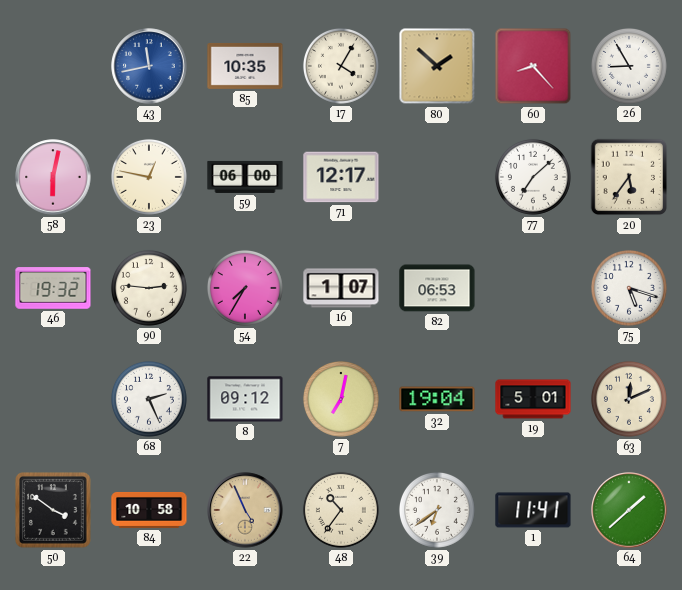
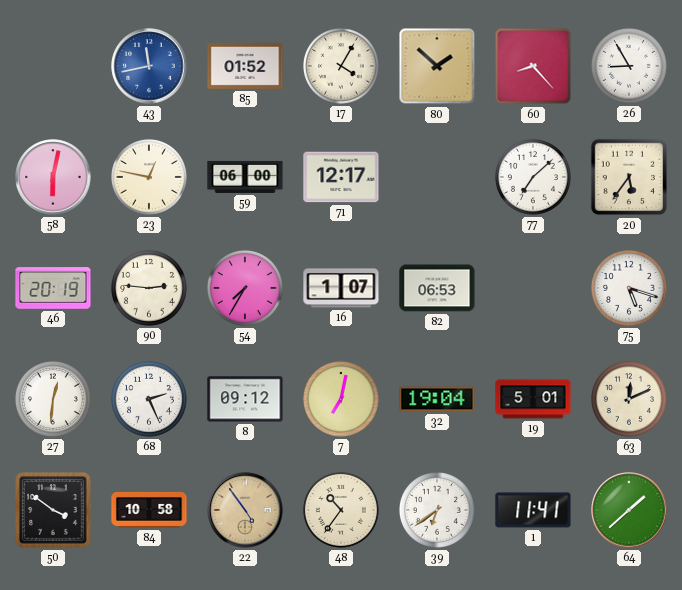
85: 10:35 -> 01:52
46: 19:32 -> 20:19
27: none -> 12:31
22: 4:56 -> 4:54
